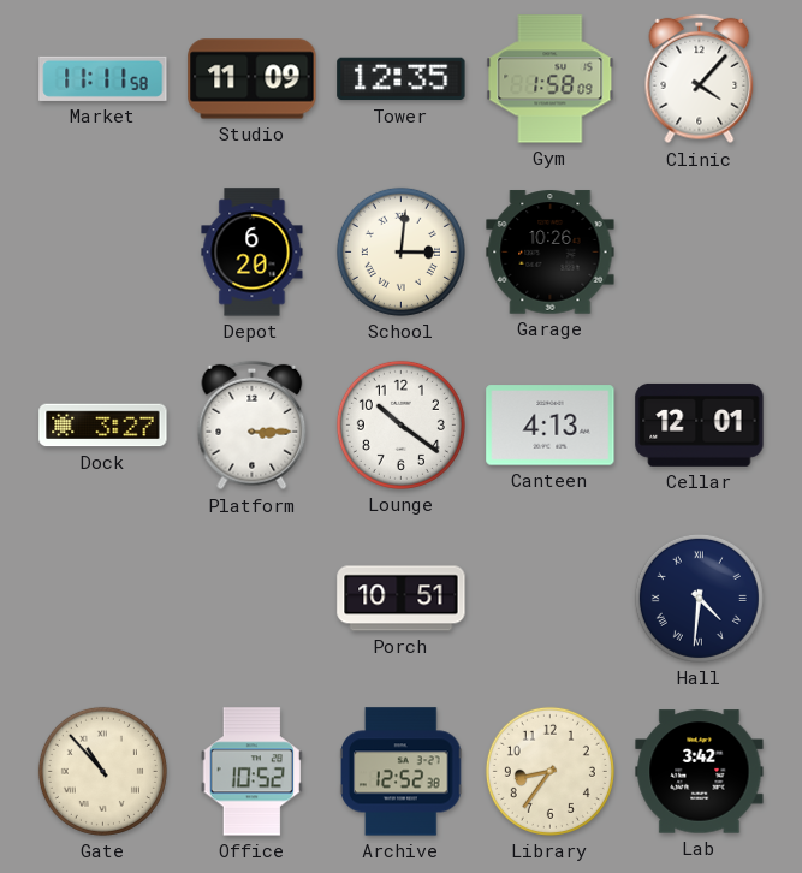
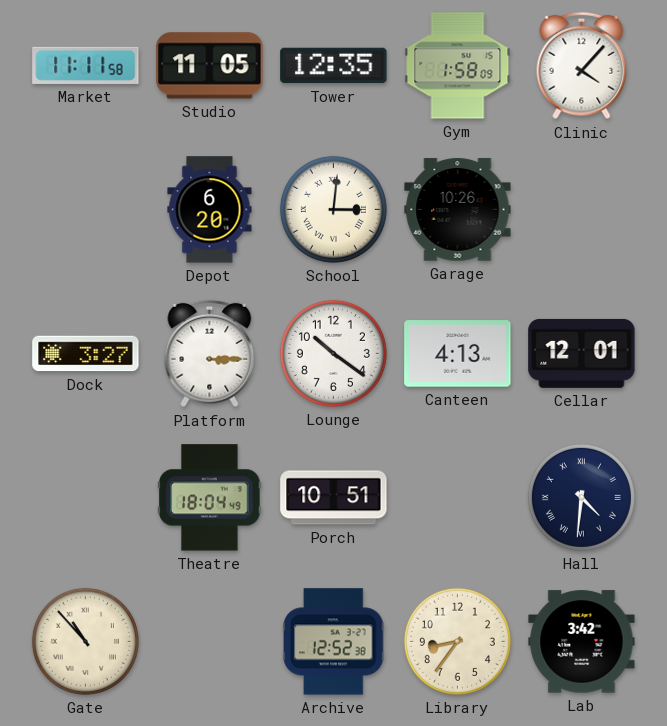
Studio: 11:09 -> 11:05
Theatre: none -> 18:04
Office: 10:52 -> none
